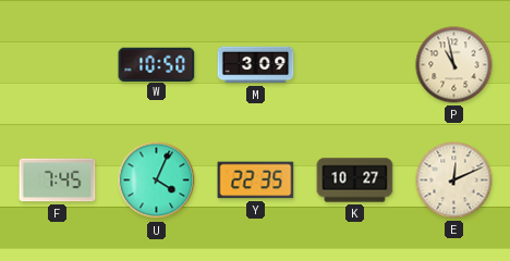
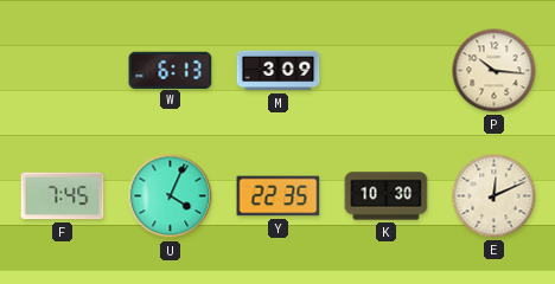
W: 10:50 -> 6:13
P: 10:58 -> 10:16
K: 10:27 -> 10:30
